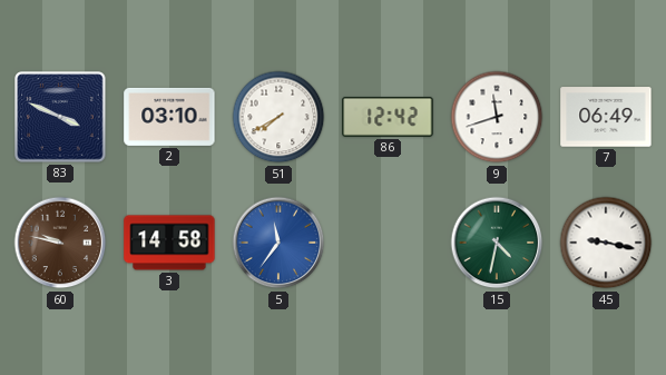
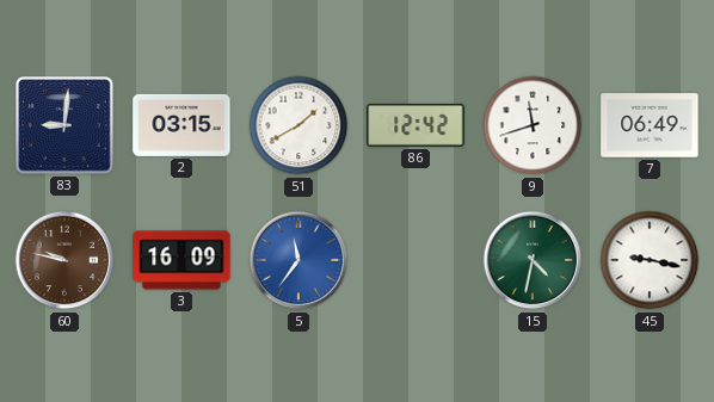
83: 3:49 -> 9:01
2: 03:10 -> 03:15
51: 7:40 -> 1:40
3: 14:58 -> 16:09
